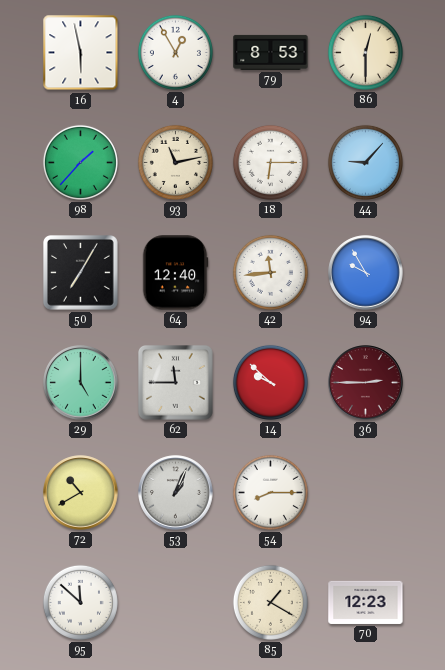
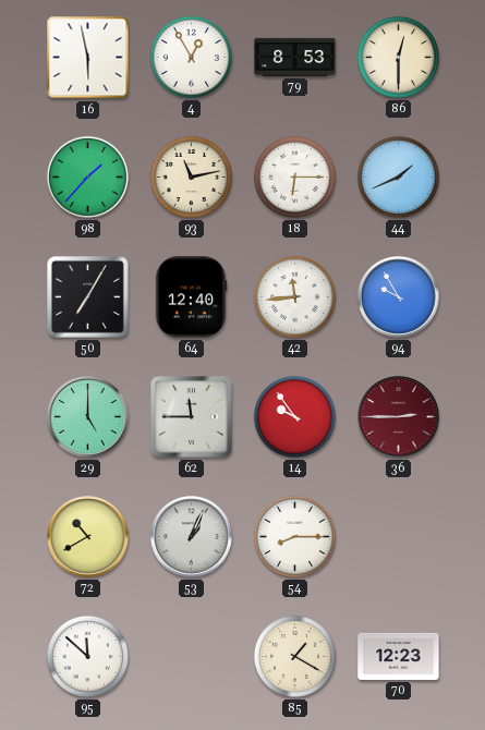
44: 9:07 -> 1:41
14: 9:52 -> 9:54
